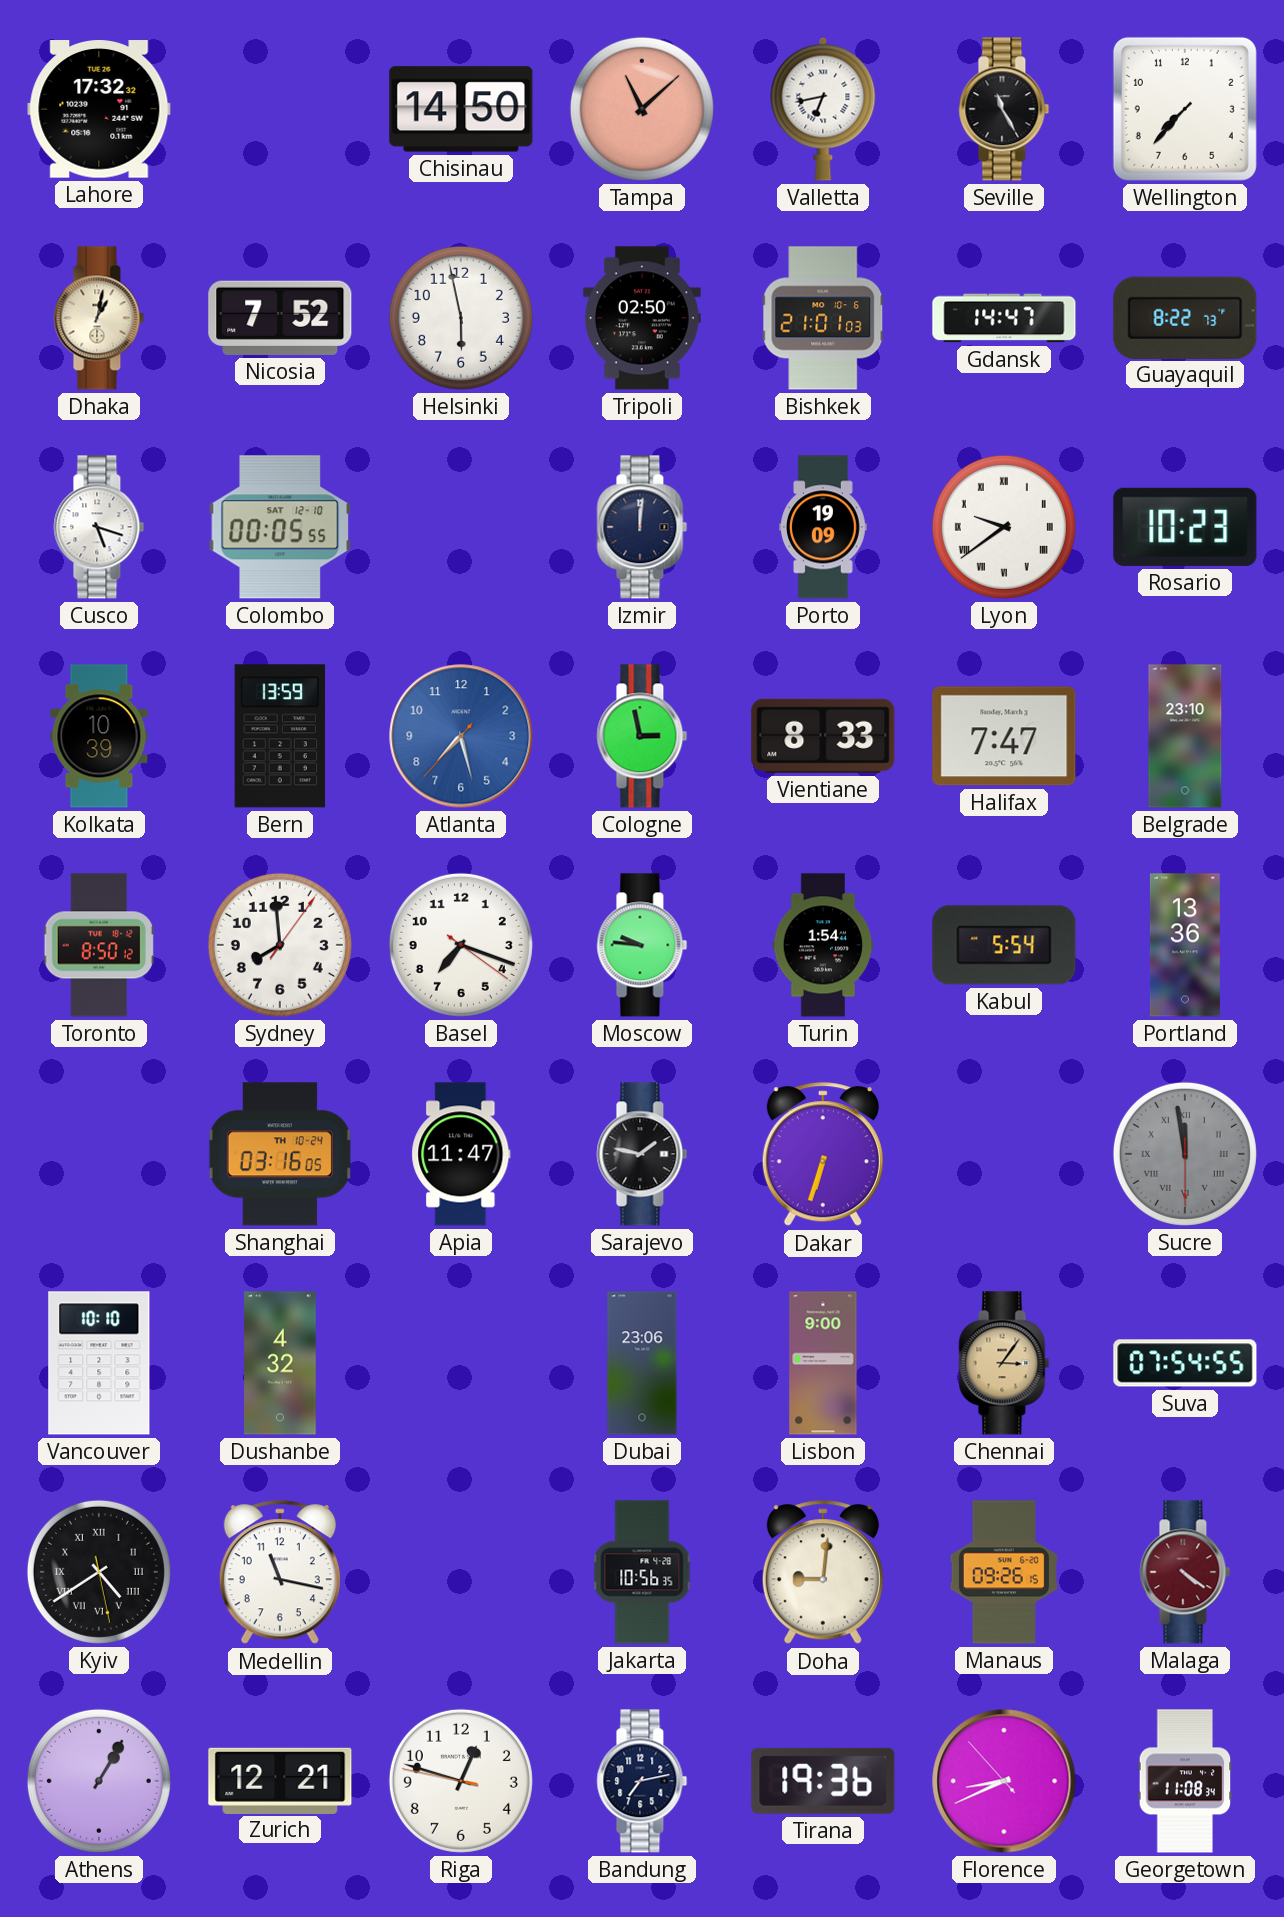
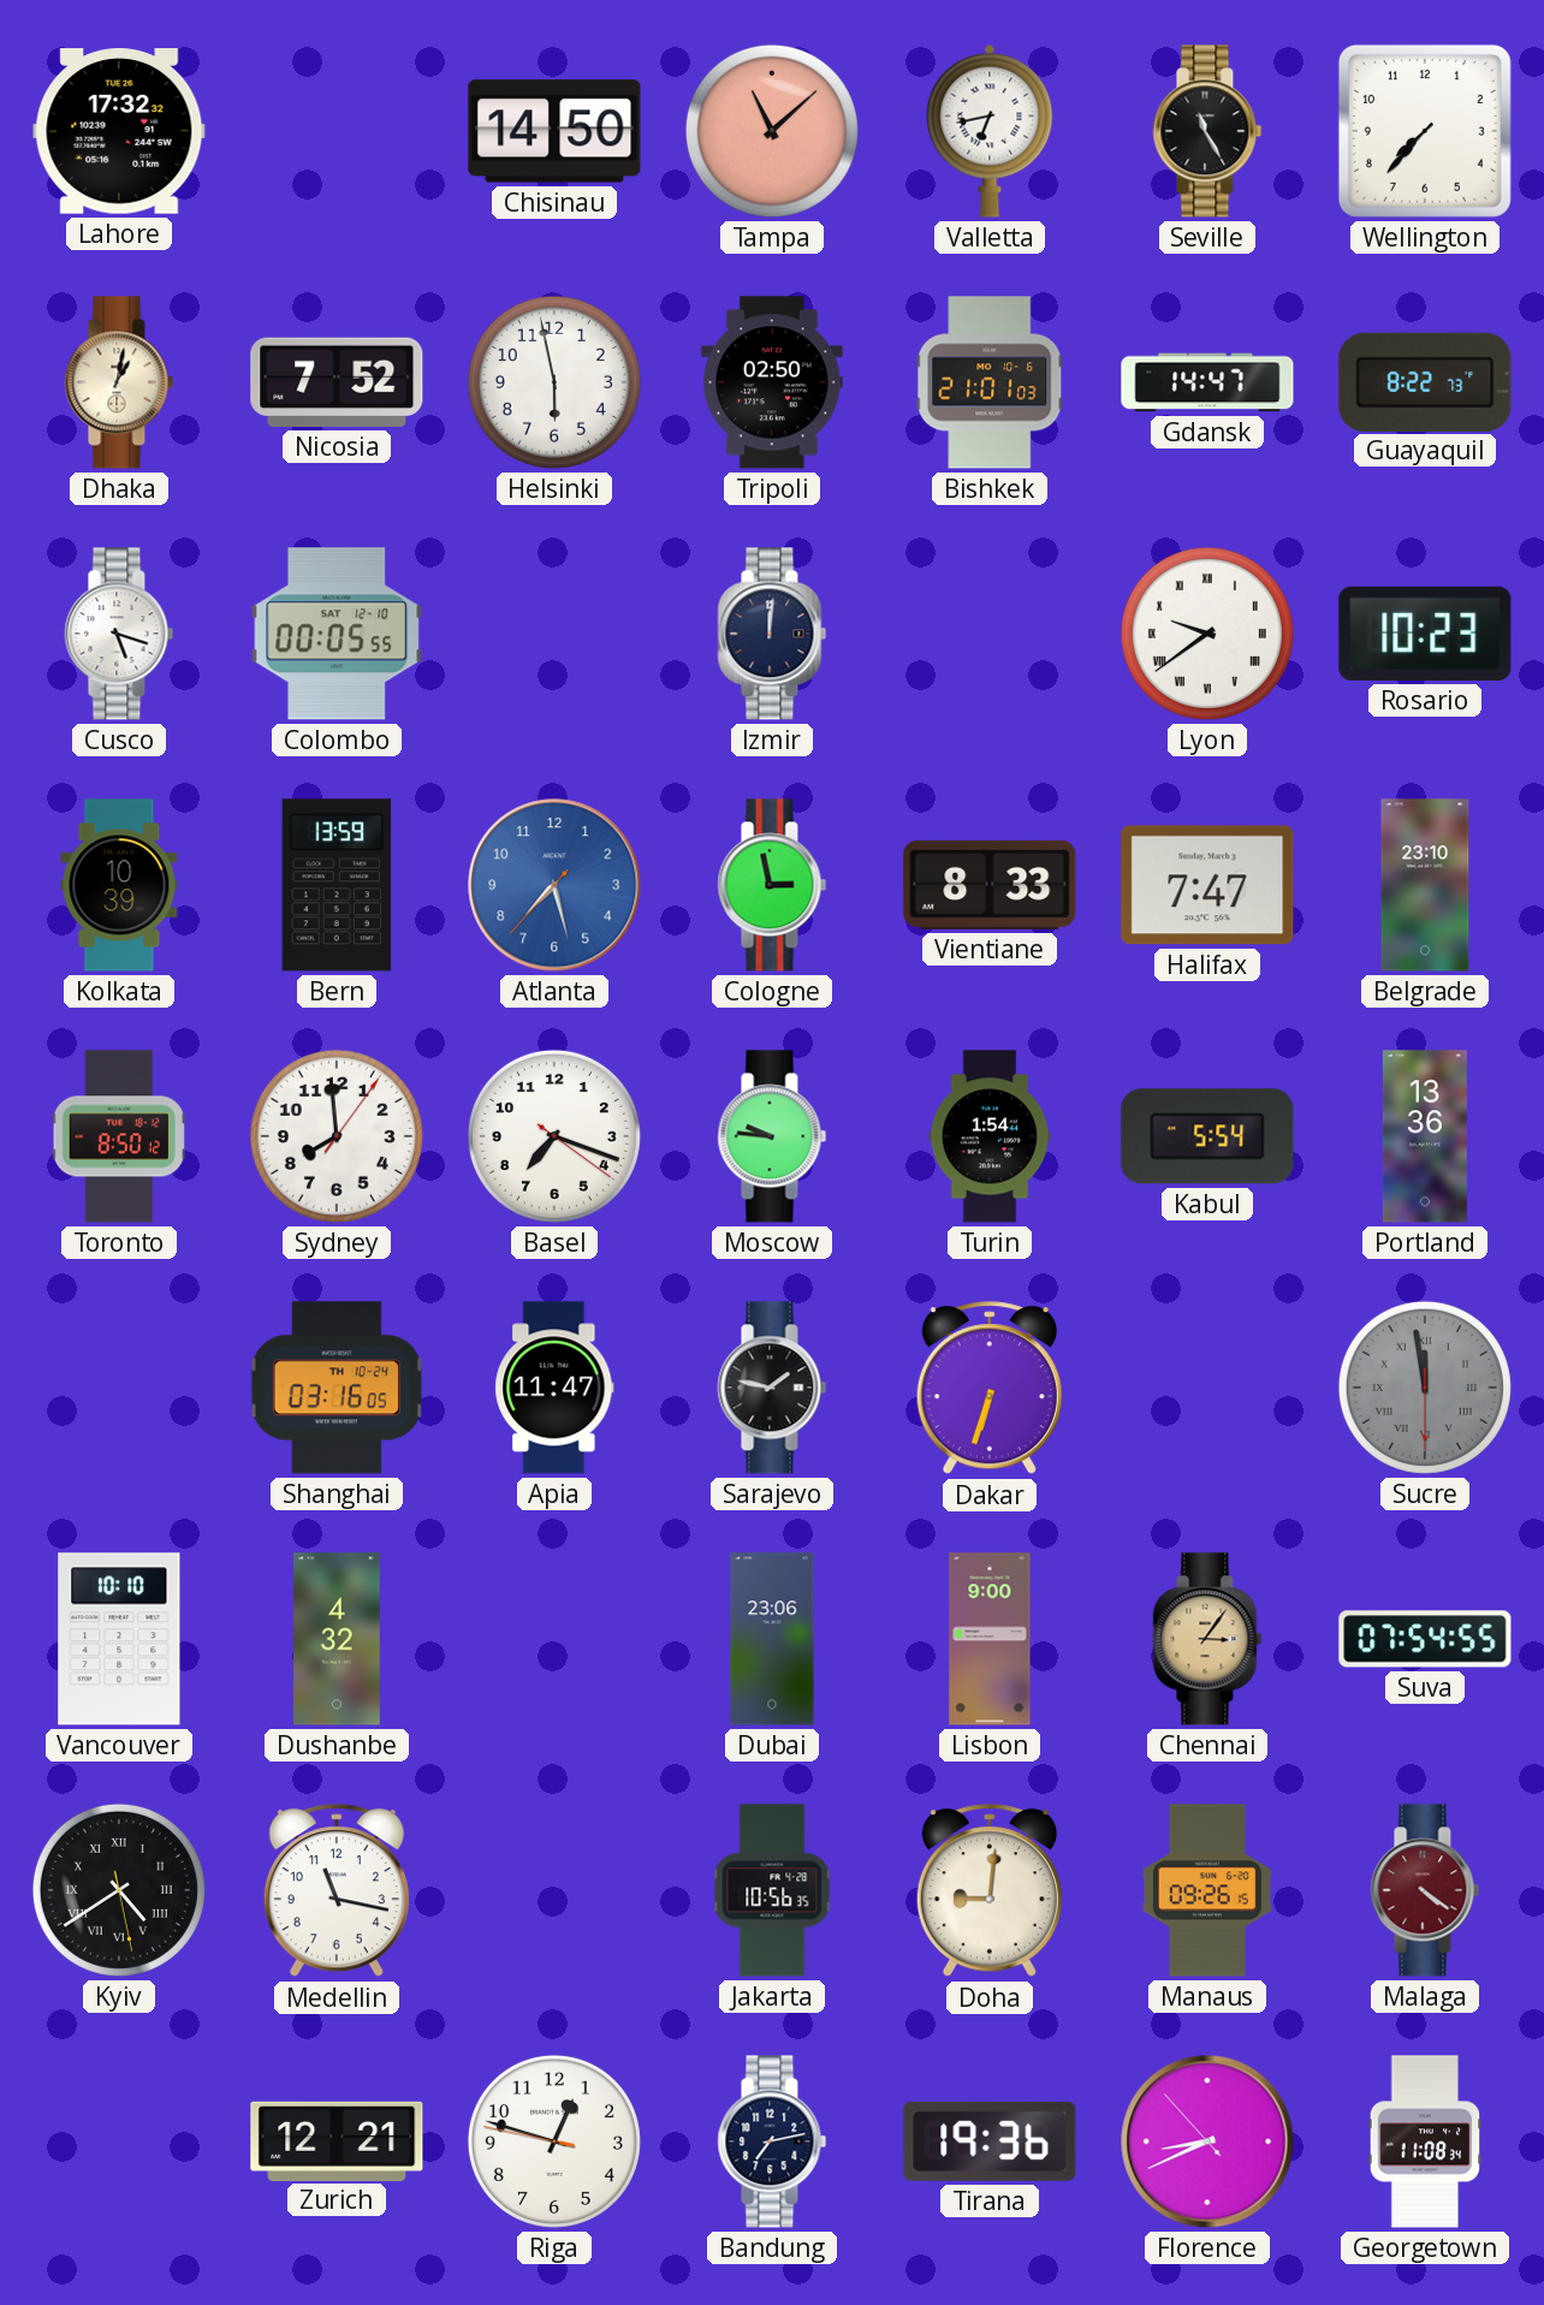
Porto: 19:09 -> none
Athens: 1:05 -> none
